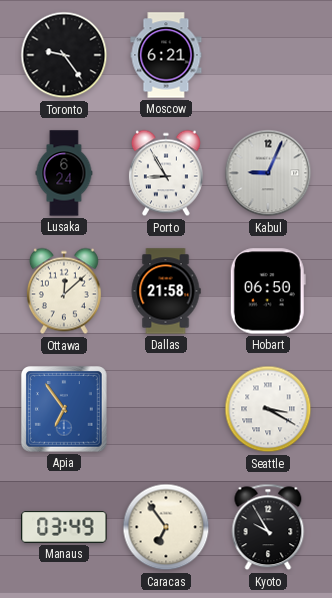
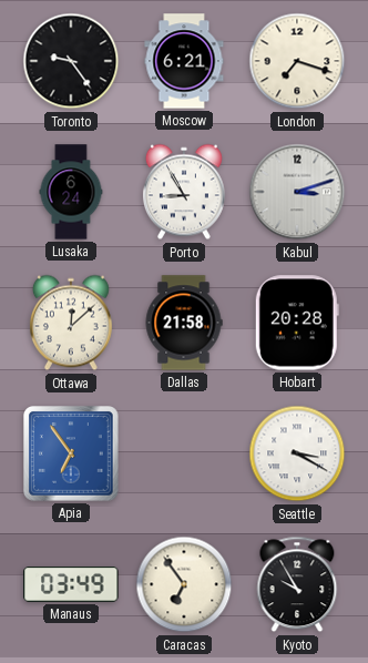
London: none -> 7:18
Kabul: 9:04 -> 3:12
Hobart: 06:50 -> 20:28
